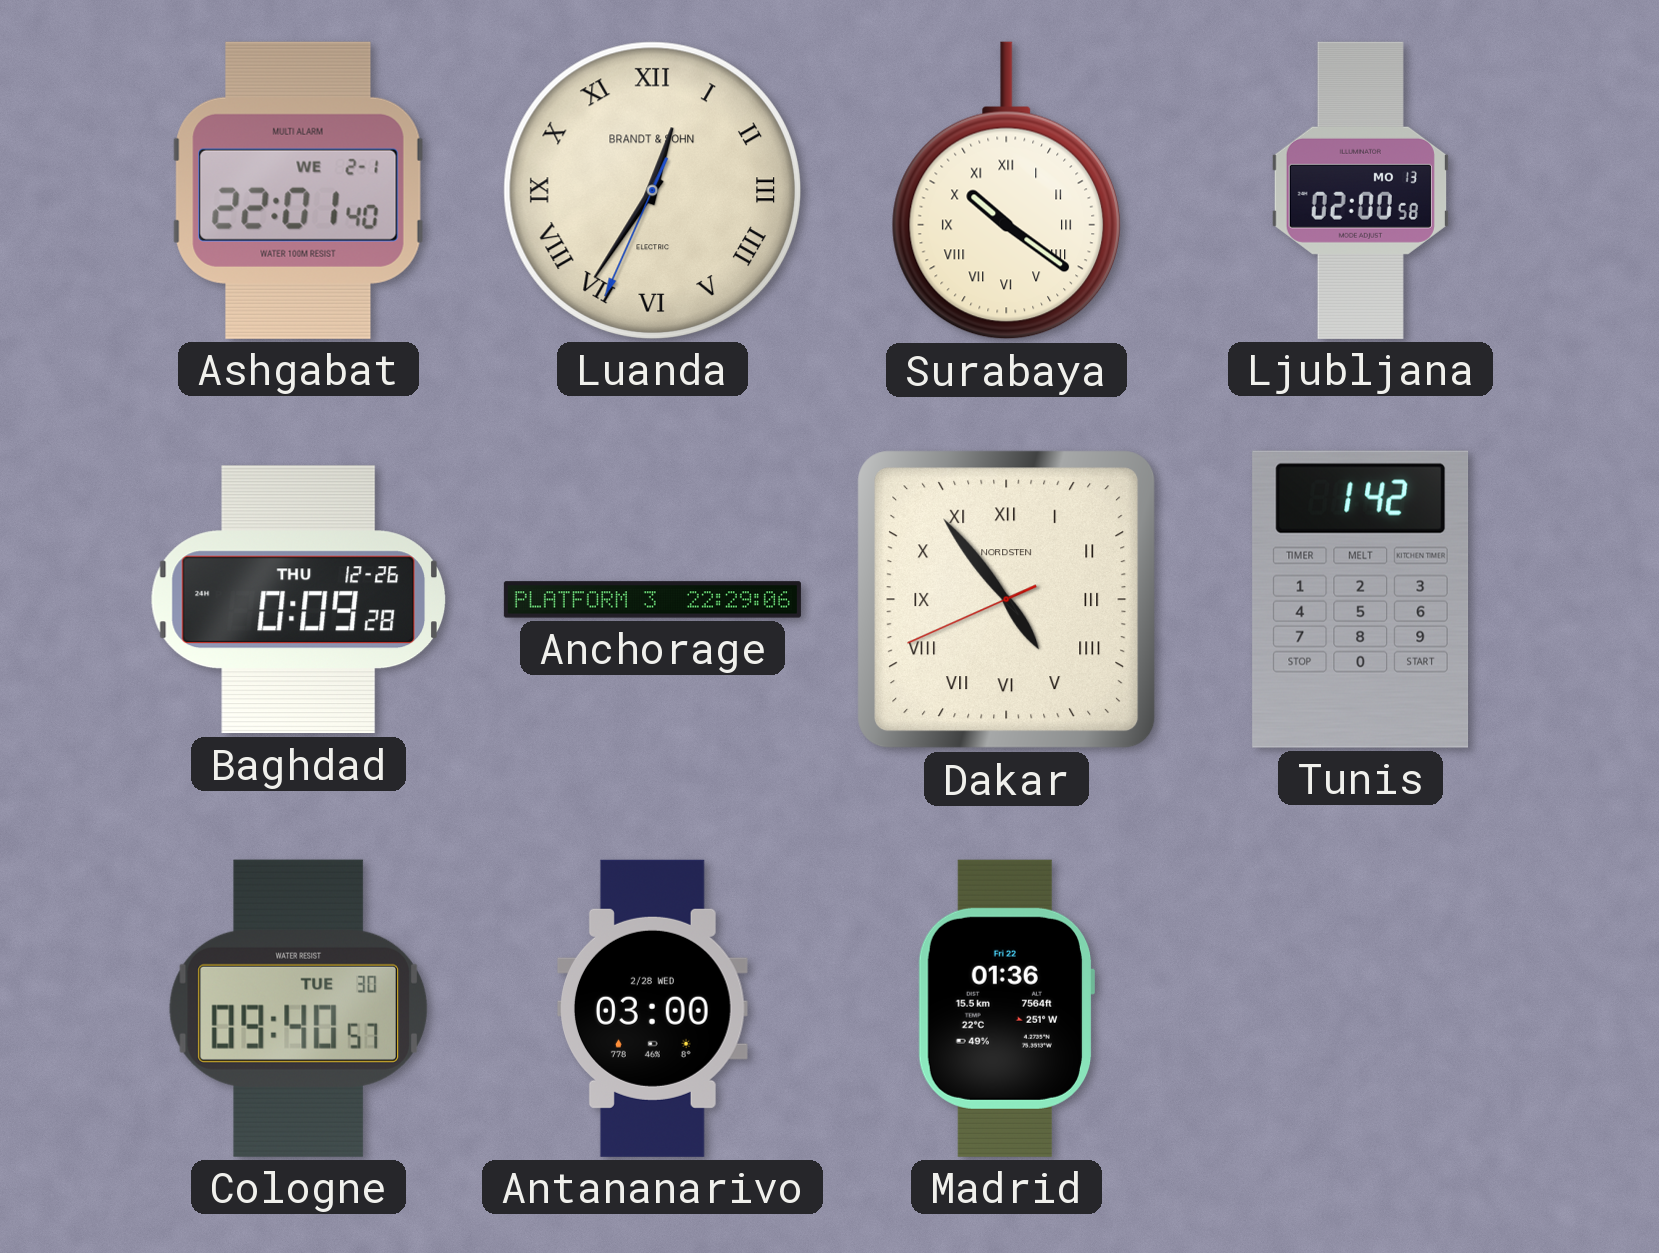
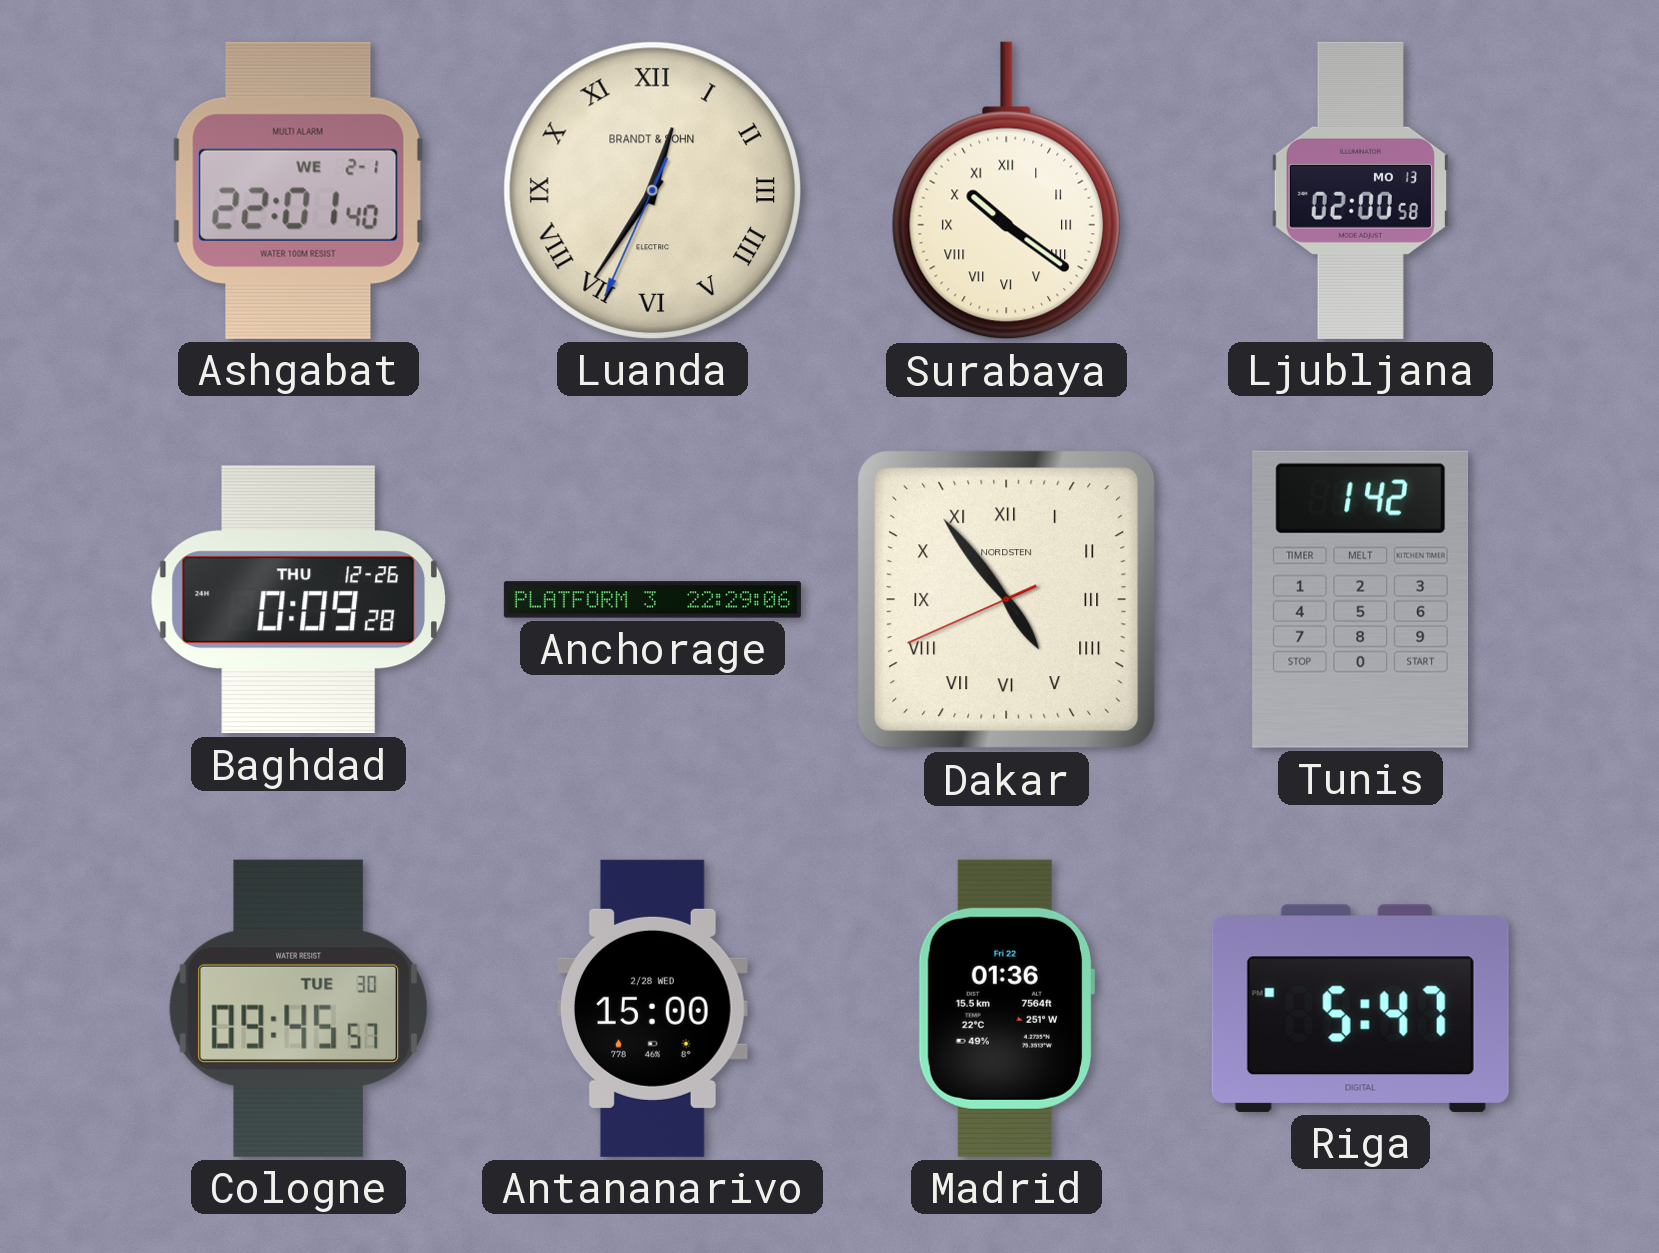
Cologne: 09:40 -> 09:45
Antananarivo: 03:00 -> 15:00
Riga: none -> 5:47
